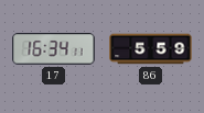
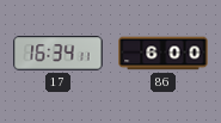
86: 5:59 -> 6:00
